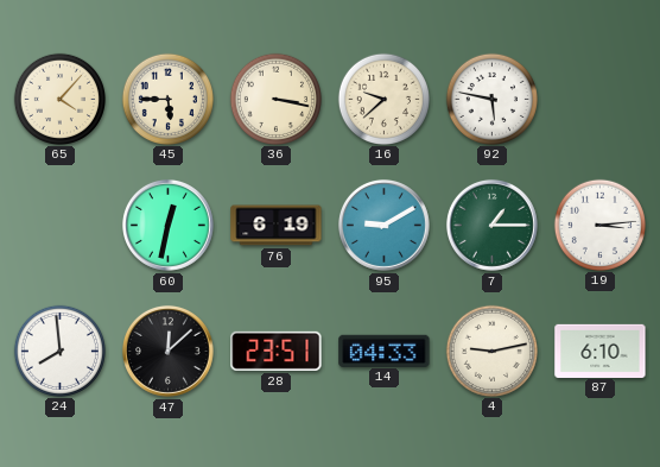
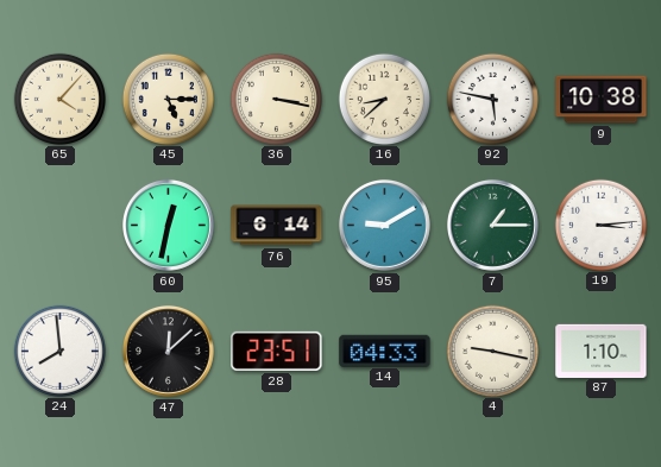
45: 5:45 -> 5:15
16: 9:38 -> 8:38
9: none -> 10:38
76: 6:19 -> 6:14
4: 9:13 -> 9:17
87: 6:10 -> 1:10
